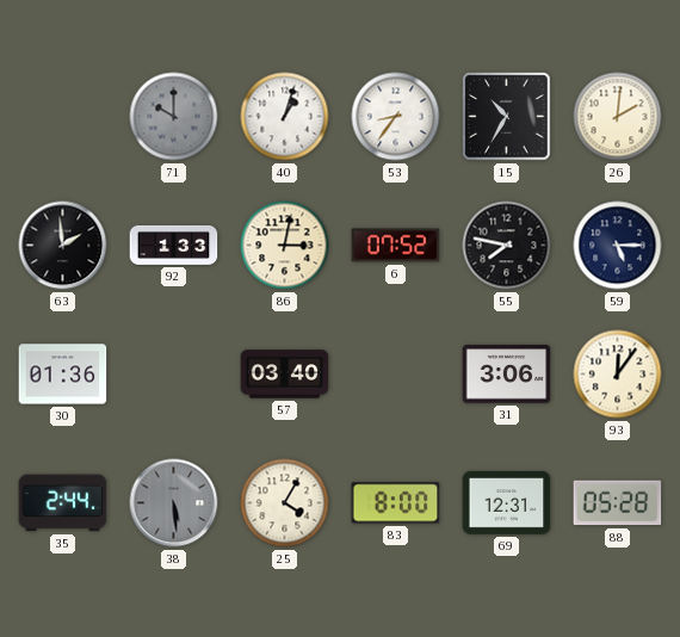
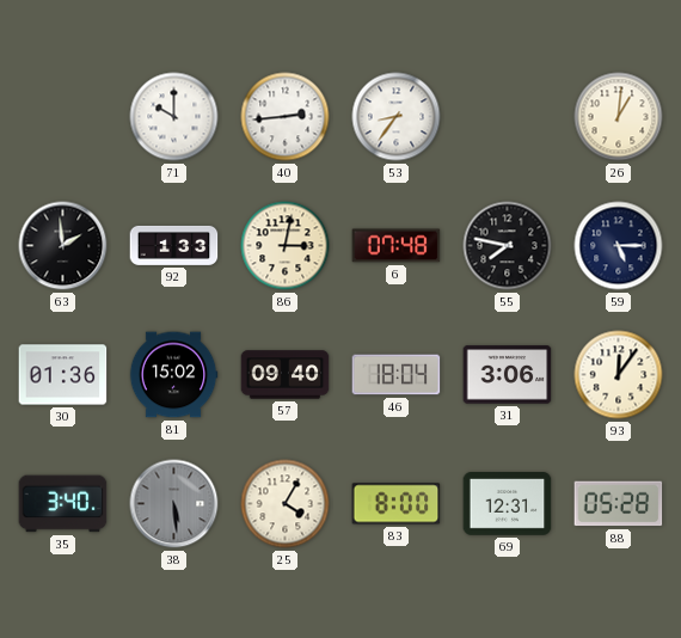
71 dial: grey -> white
40: 1:03 -> 2:44
15: 10:35 -> none
26: 2:01 -> 1:01
6: 07:52 -> 07:48
81: none -> 15:02
57: 03:40 -> 09:40
46: none -> 18:04
35: 2:44 -> 3:40
